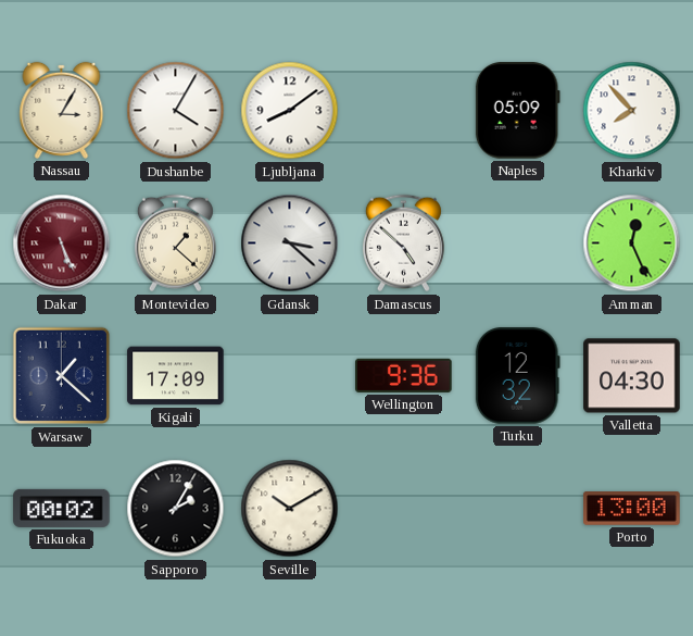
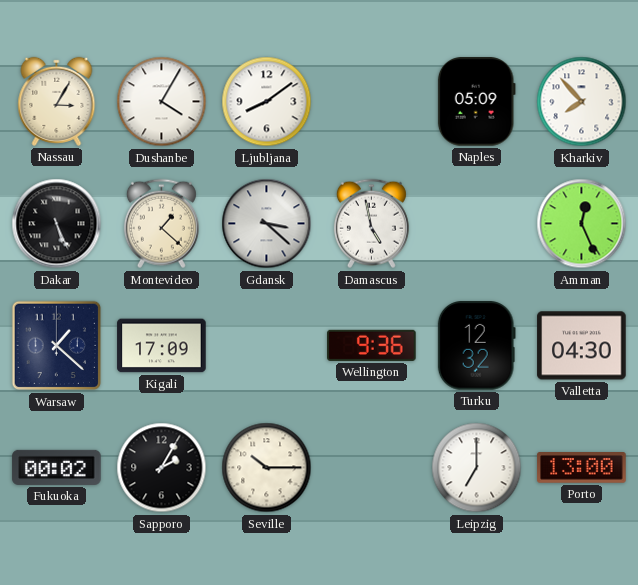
Dakar dial: burgundy -> black
Damascus: 4:52 -> 4:58
Seville: 10:10 -> 10:15
Leipzig: none -> 7:00
